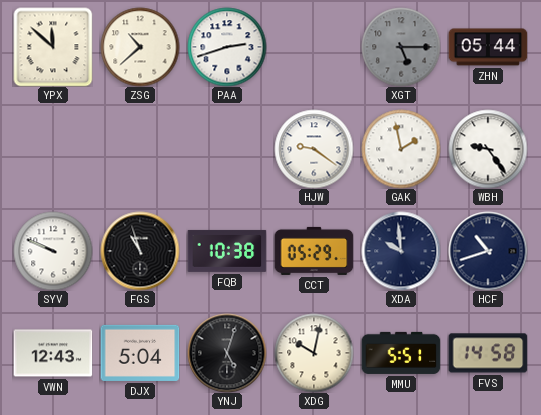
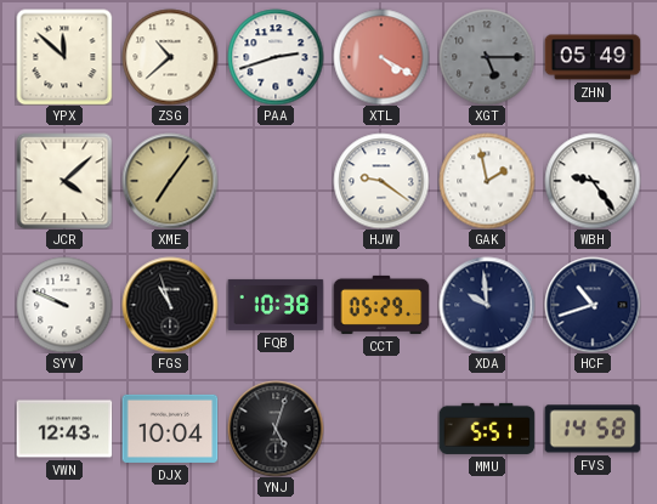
XTL: none -> 4:20
ZHN: 05:44 -> 05:49
JCR: none -> 4:08
XME: none -> 7:06
DJX: 5:04 -> 10:04
XDG: 10:02 -> none
